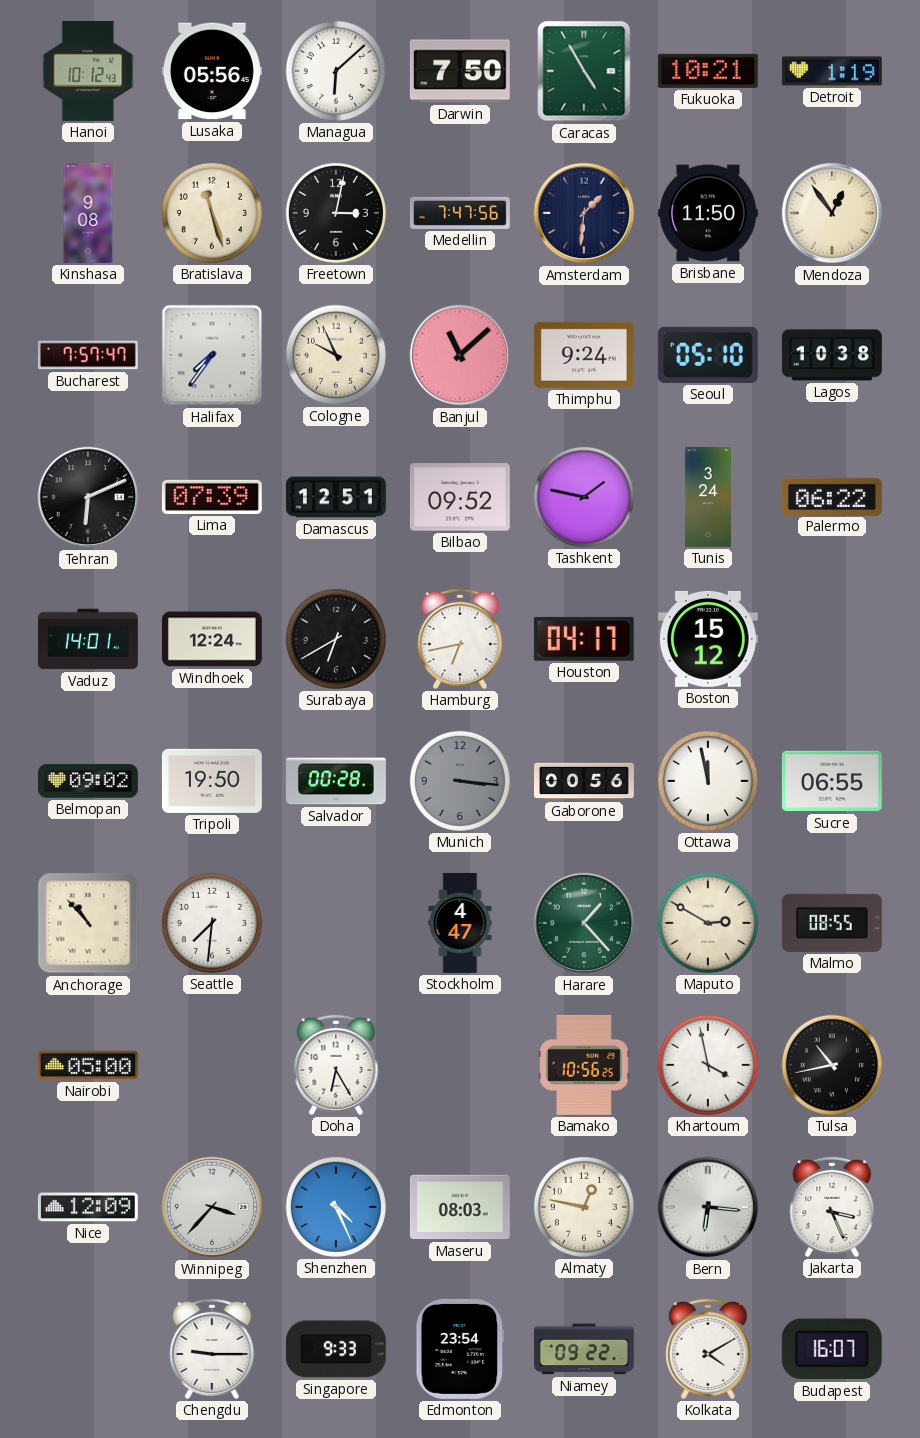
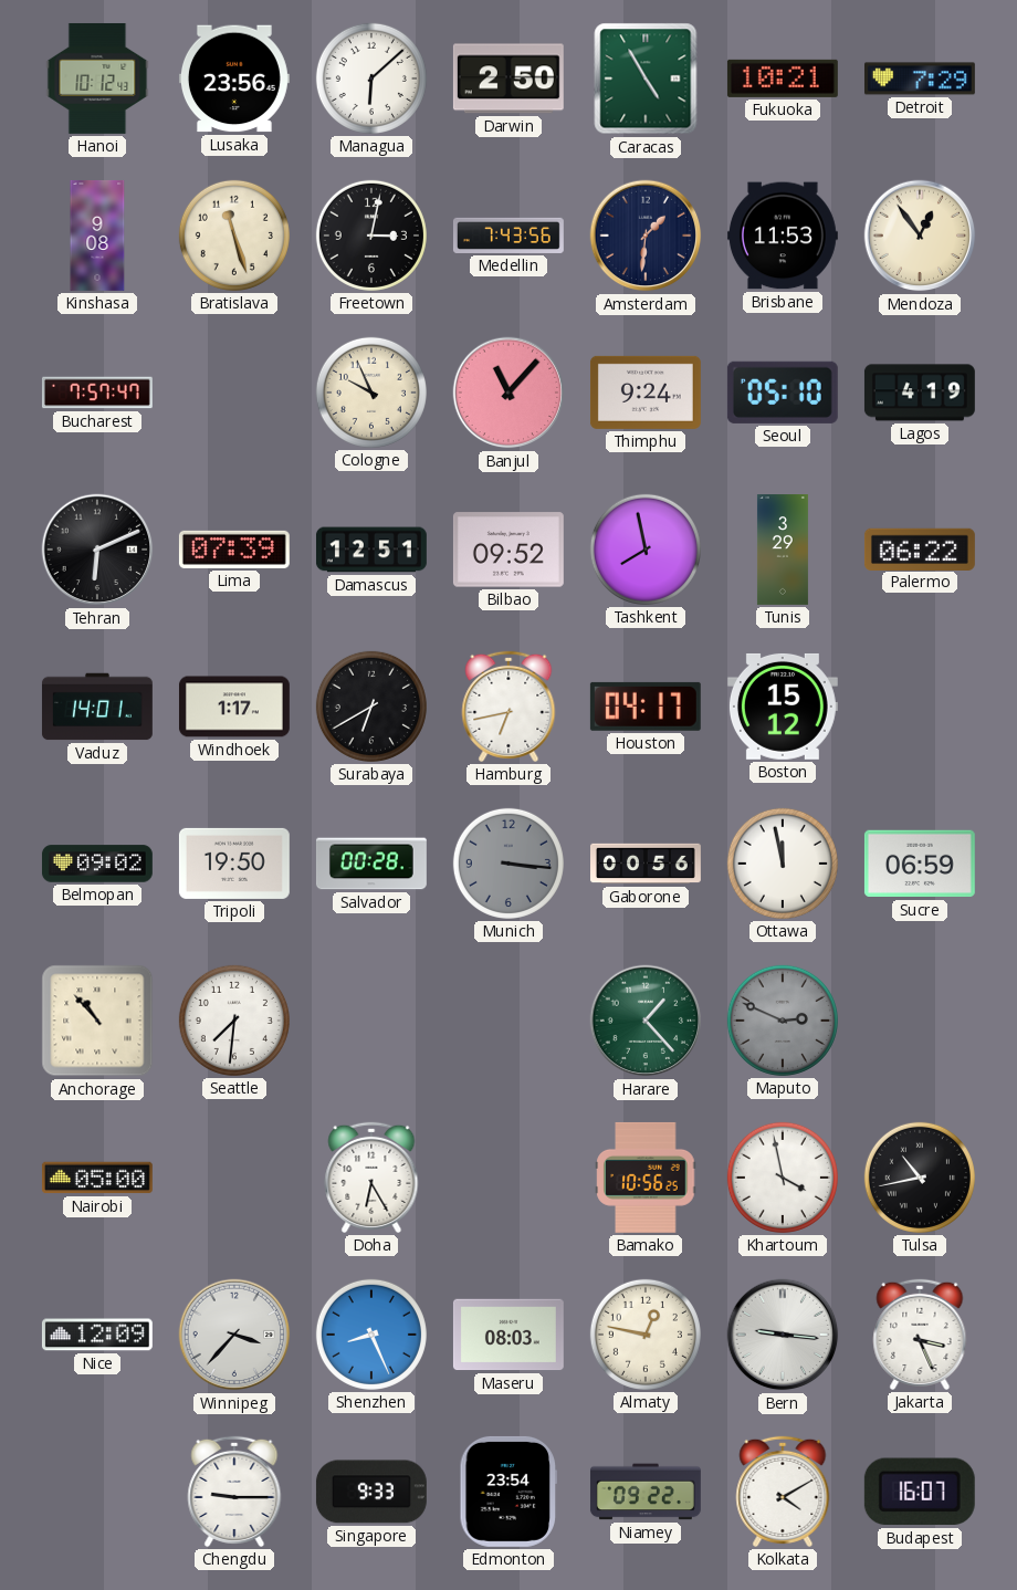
Lusaka: 05:56 -> 23:56
Darwin: 7:50 -> 2:50
Detroit: 1:19 -> 7:29
Medellin: 7:47 -> 7:43
Brisbane: 11:50 -> 11:53
Halifax: 7:36 -> none
Banjul: 11:08 -> 11:07
Lagos: 10:38 -> 4:19
Tashkent: 1:47 -> 7:58
Tunis: 3:24 -> 3:29
Windhoek: 12:24 -> 1:17
Sucre: 06:55 -> 06:59
Stockholm: 4:47 -> none
Maputo: 2:50 -> 2:49
Maputo dial: cream -> grey
Malmo: 08:55 -> none
Shenzhen: 4:26 -> 8:26
Bern: 6:16 -> 9:16
